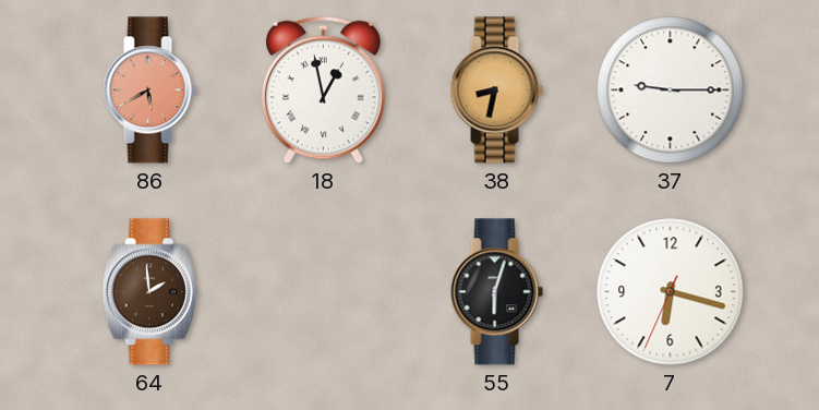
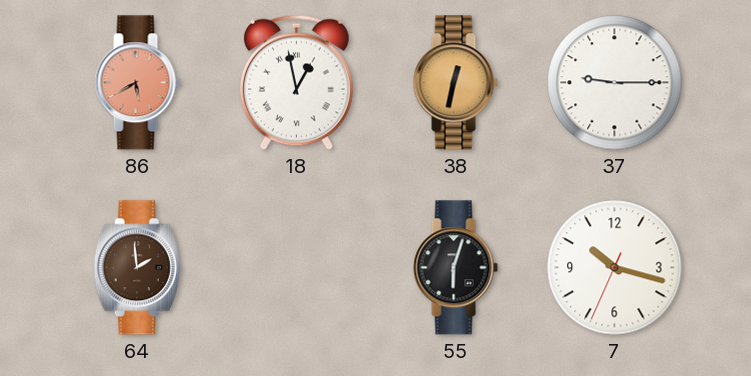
38: 8:32 -> 12:32
7: 6:17 -> 10:17
